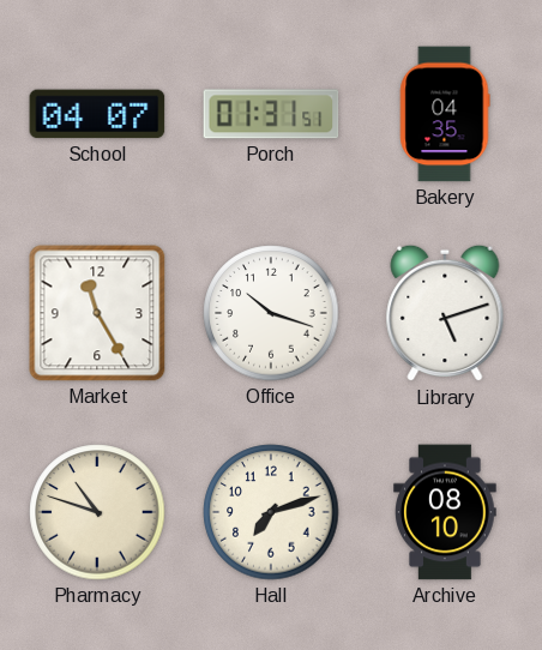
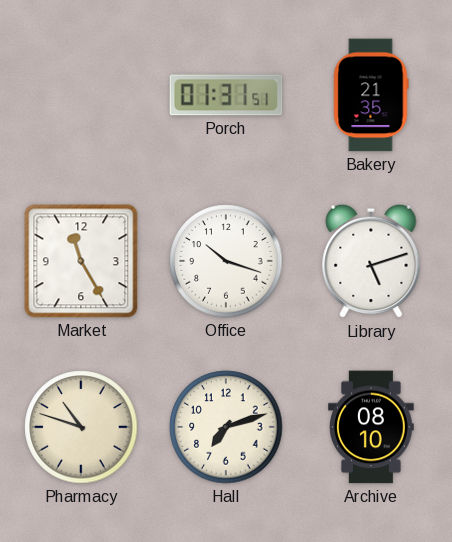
School: 04:07 -> none
Bakery: 04:35 -> 21:35
